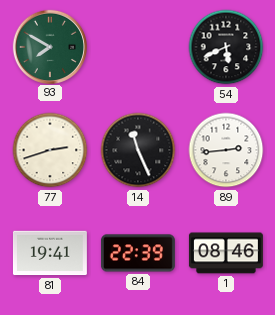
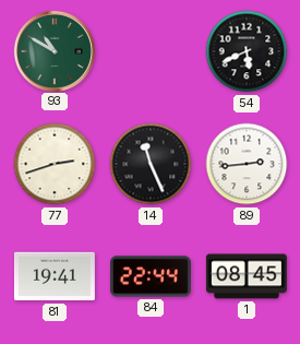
93: 7:50 -> 10:50
84: 22:39 -> 22:44
1: 08:46 -> 08:45
